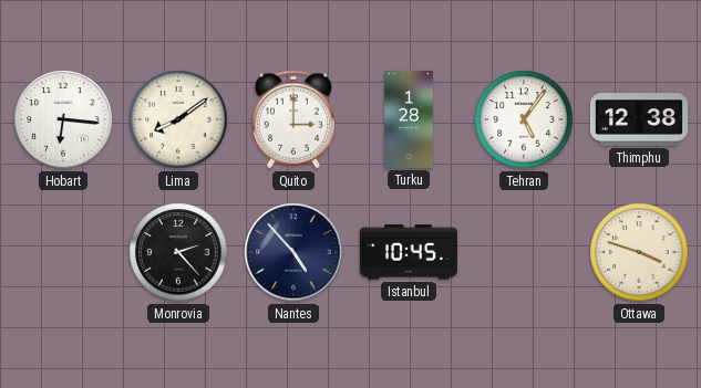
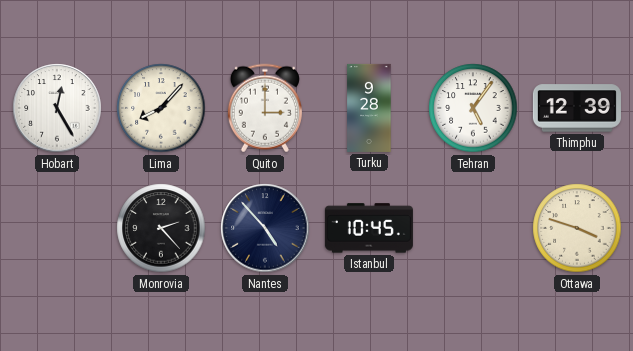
Hobart: 6:16 -> 12:25
Lima: 8:09 -> 8:07
Turku: 1:28 -> 9:28
Thimphu: 12:38 -> 12:39
